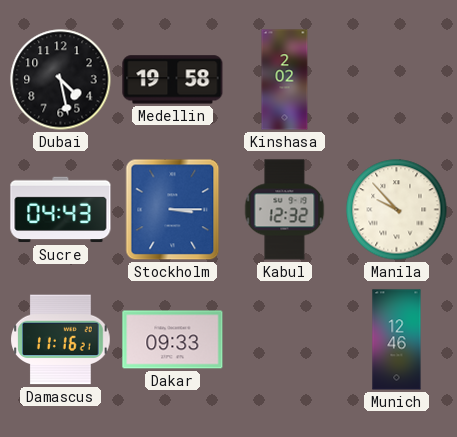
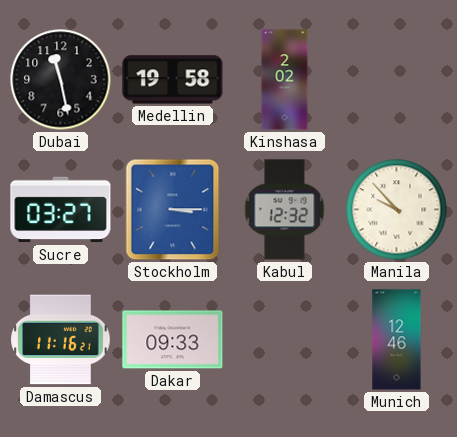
Dubai: 4:28 -> 11:28
Sucre: 04:43 -> 03:27
